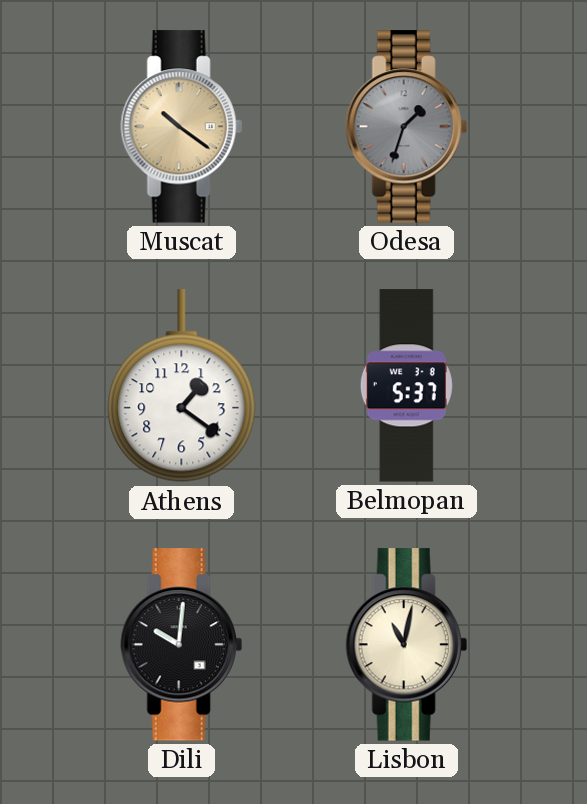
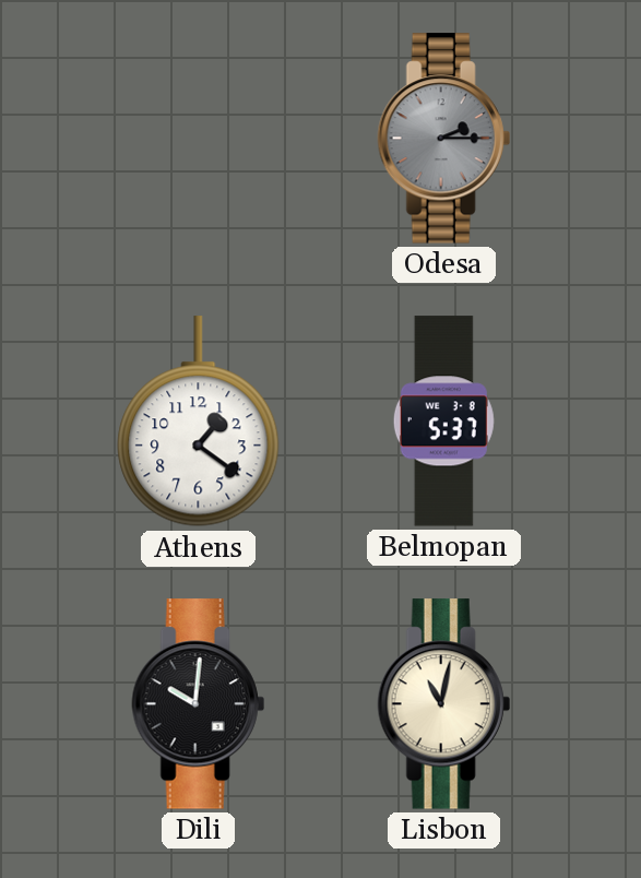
Muscat: 10:21 -> none
Odesa: 1:33 -> 2:15
